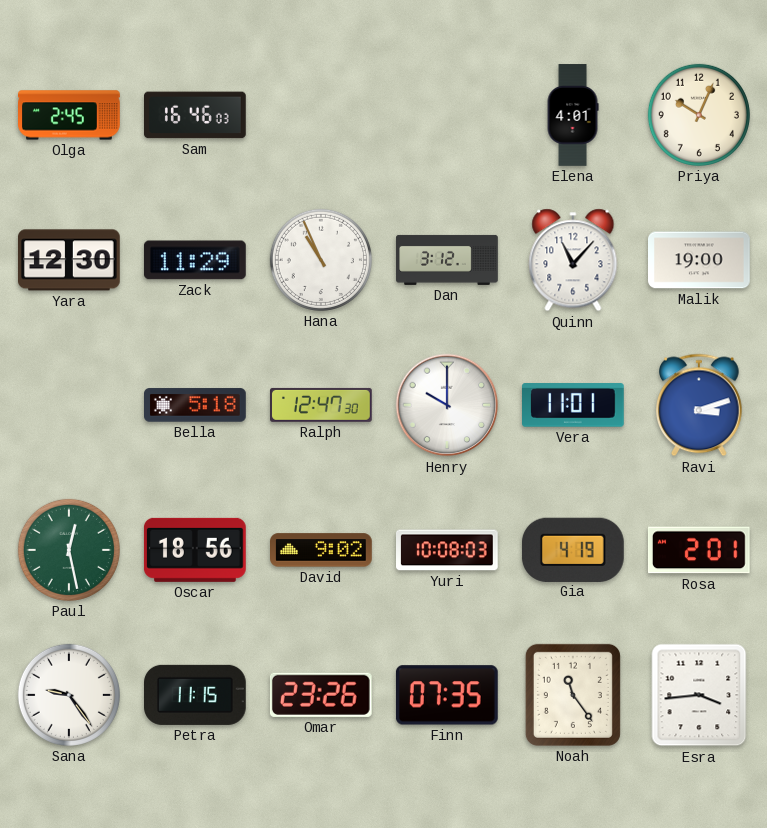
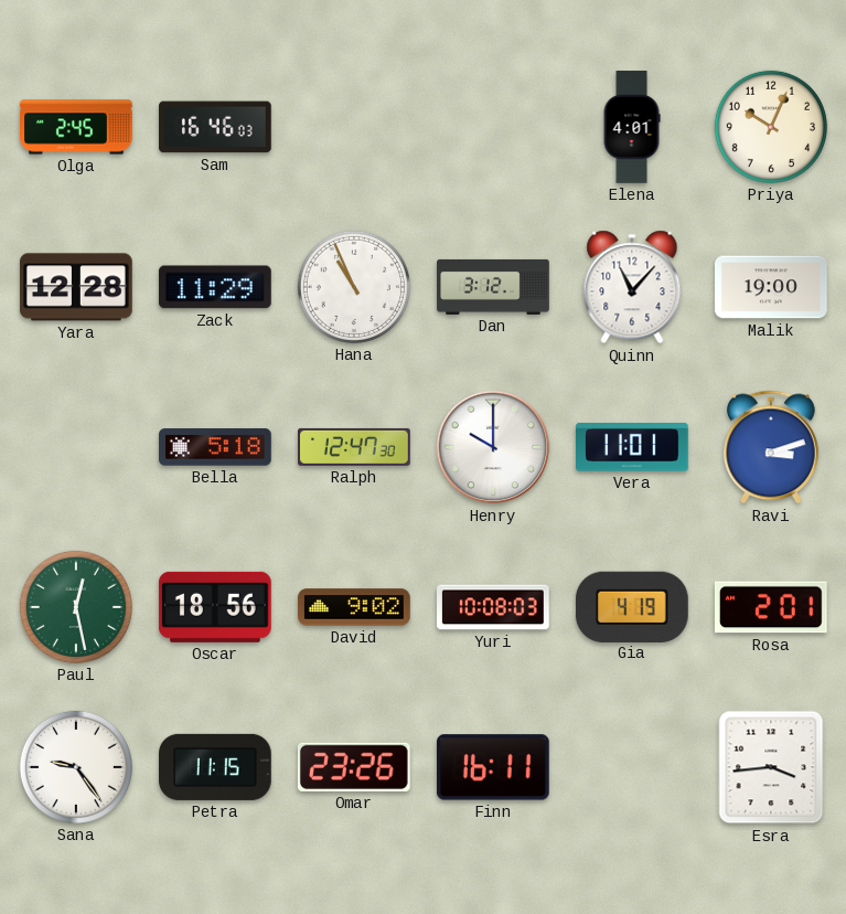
Yara: 12:30 -> 12:28
Finn: 07:35 -> 16:11
Noah: 11:24 -> none
